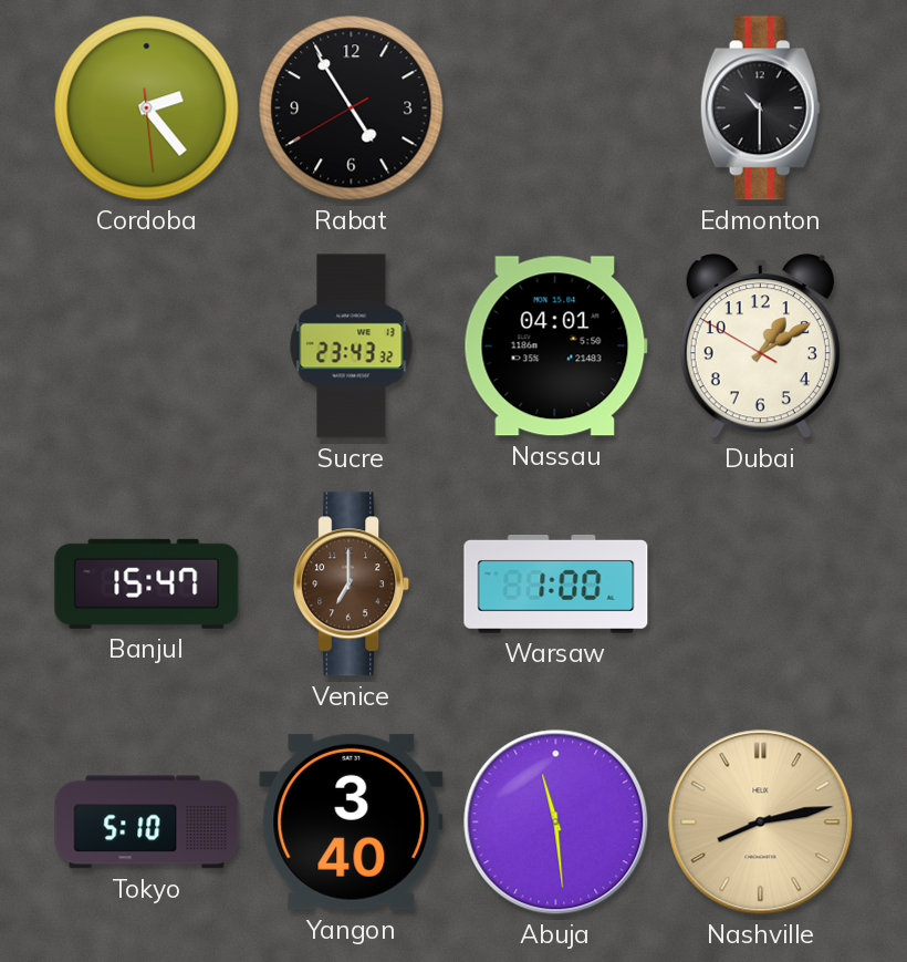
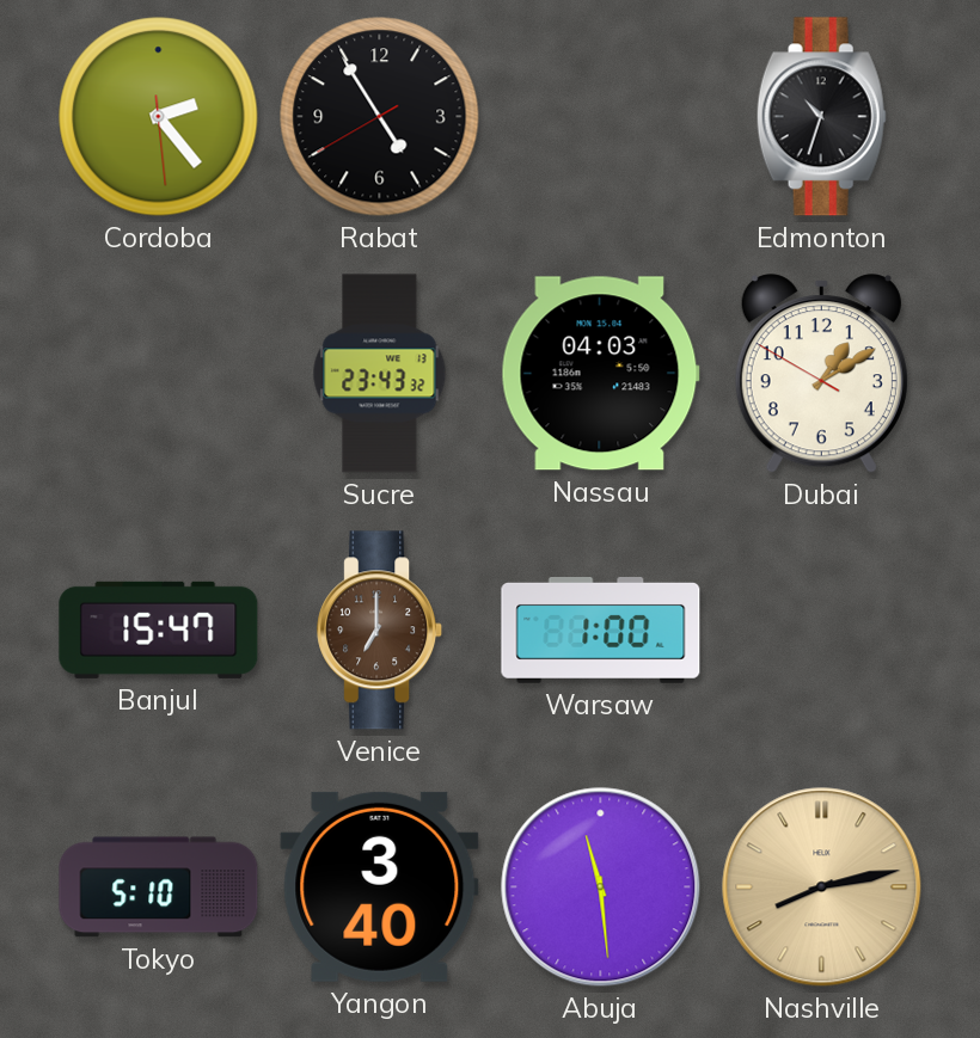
Edmonton: 10:30 -> 10:33
Nassau: 04:01 -> 04:03
